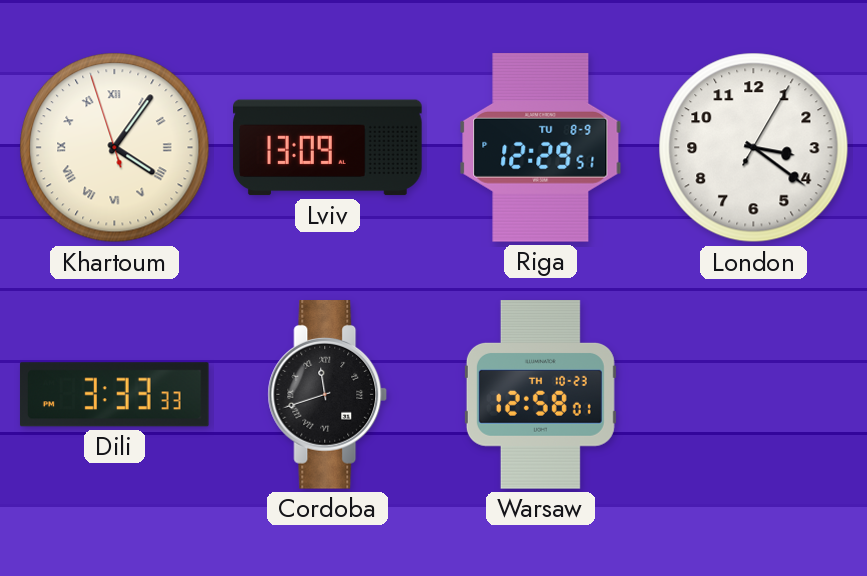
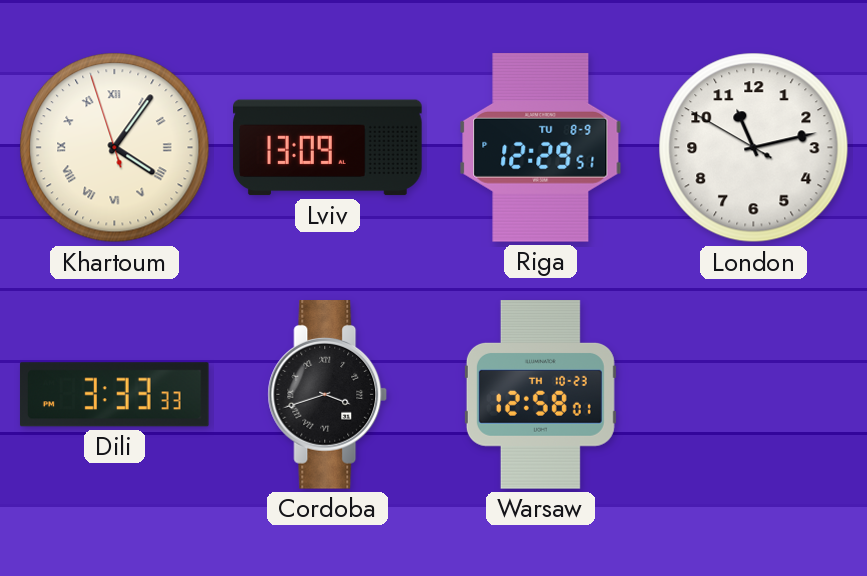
London: 3:21 -> 11:12
Cordoba: 11:42 -> 3:42
